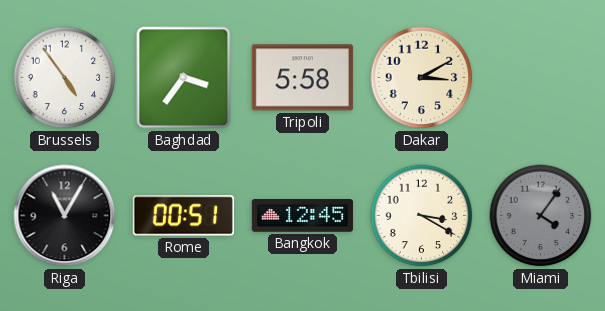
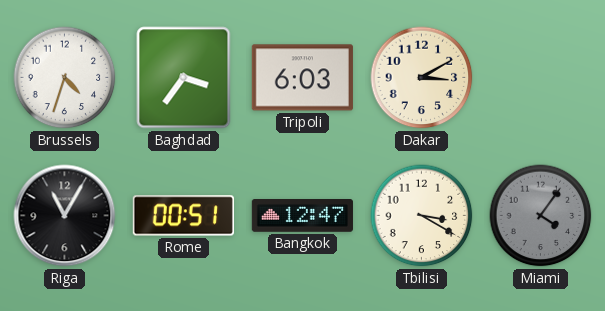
Brussels: 4:54 -> 4:33
Tripoli: 5:58 -> 6:03
Bangkok: 12:45 -> 12:47
